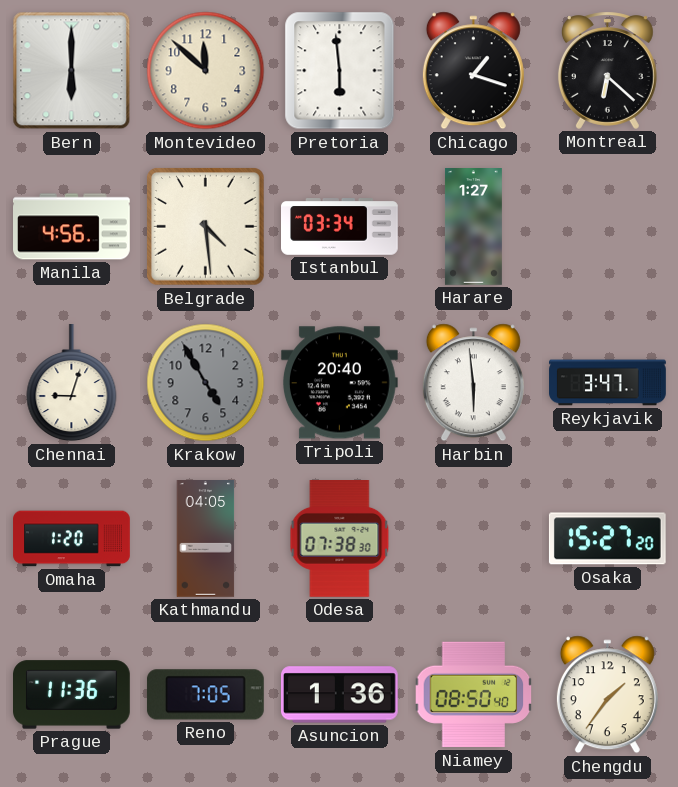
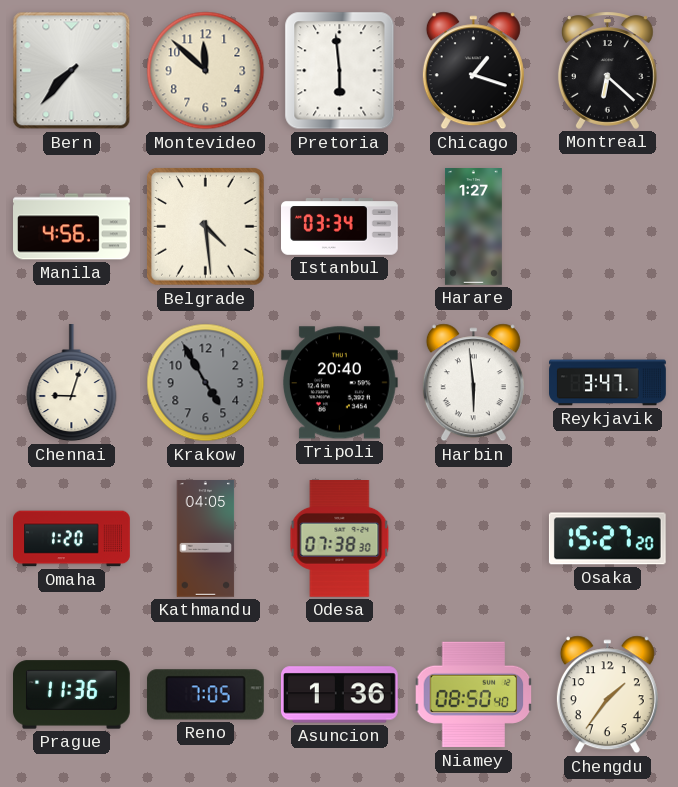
Bern: 6:00 -> 7:37
